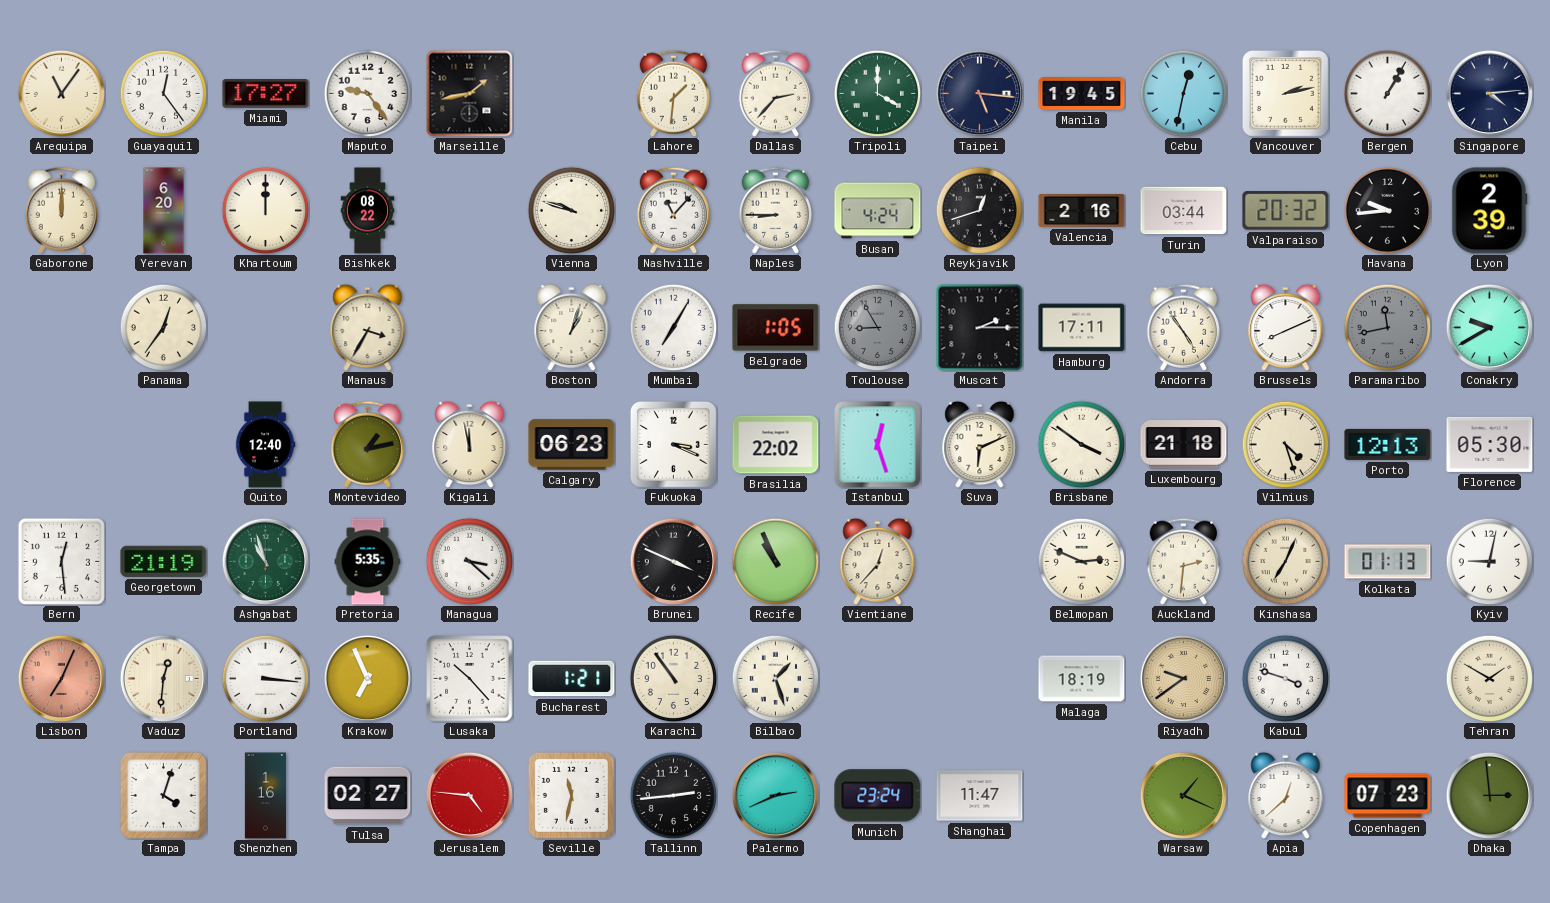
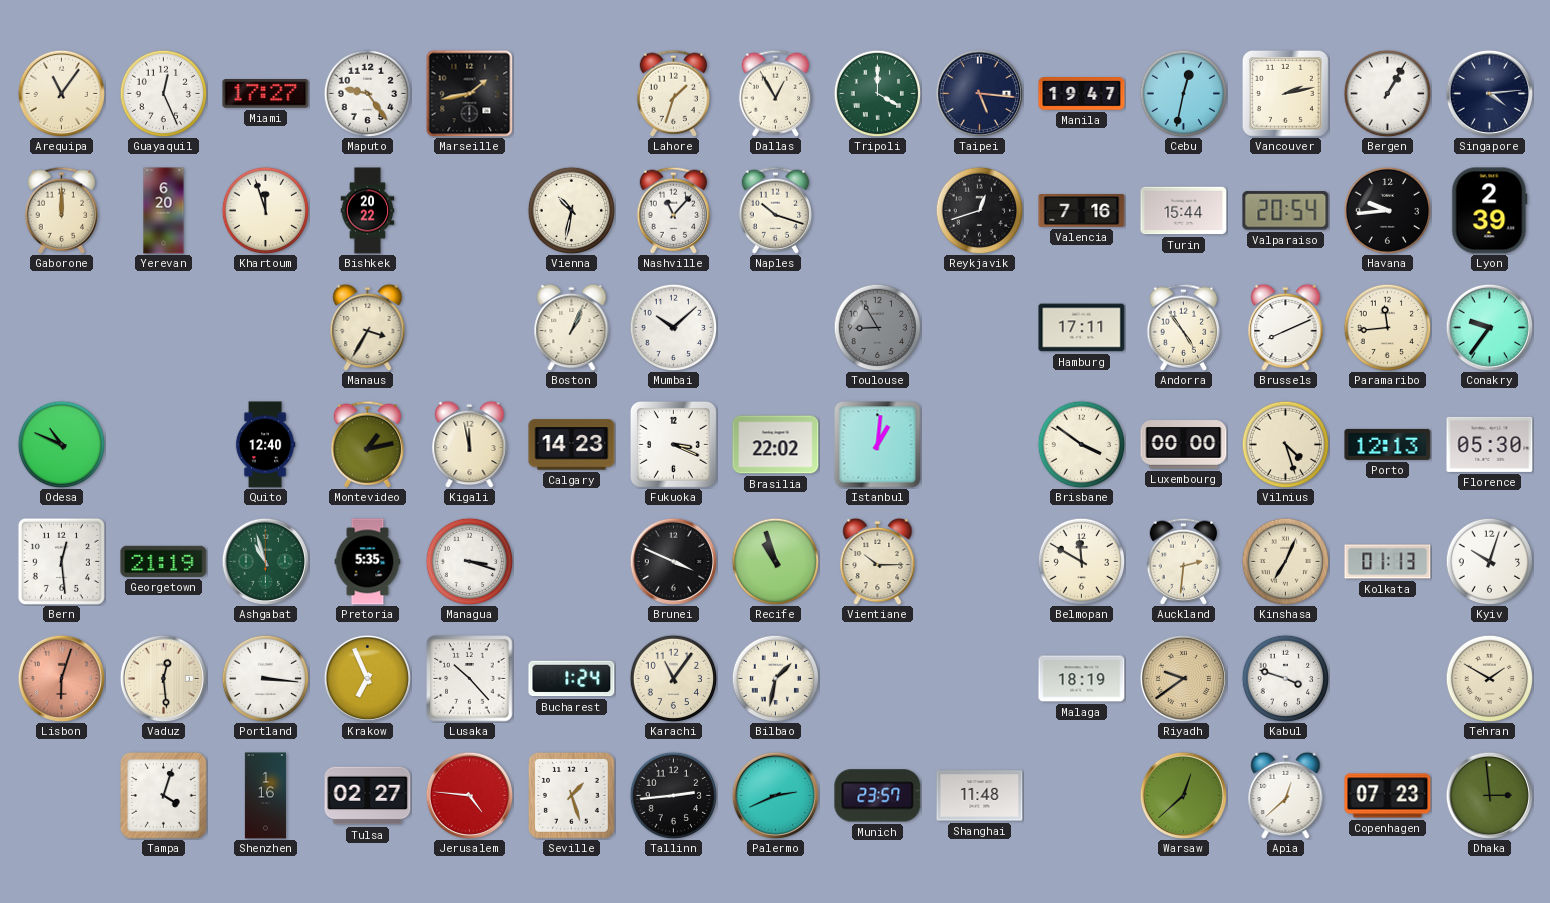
Guayaquil: 12:24 -> 12:26
Lahore: 1:31 -> 1:33
Dallas: 2:37 -> 12:55
Manila: 19:45 -> 19:47
Khartoum: 12:00 -> 11:57
Bishkek: 08:22 -> 20:22
Vienna: 9:48 -> 10:32
Naples: 8:45 -> 10:18
Busan: 4:24 -> none
Valencia: 2:16 -> 7:16
Turin: 03:44 -> 15:44
Valparaiso: 20:32 -> 20:54
Panama: 12:36 -> none
Boston: 1:03 -> 1:04
Mumbai: 7:05 -> 10:08
Belgrade: 1:05 -> none
Muscat: 2:15 -> none
Paramaribo: 11:43 -> 11:44
Paramaribo dial: grey -> cream
Conakry: 9:40 -> 9:36
Odesa: none -> 10:49
Calgary: 06:23 -> 14:23
Istanbul: 12:27 -> 1:01
Suva: 6:11 -> none
Luxembourg: 21:18 -> 00:00
Managua: 3:22 -> 3:18
Recife: 10:56 -> 10:57
Vientiane: 12:37 -> 10:15
Belmopan: 2:49 -> 11:50
Kyiv: 9:02 -> 10:03
Lisbon: 7:04 -> 6:03
Vaduz: 12:31 -> 12:29
Bucharest: 1:21 -> 1:24
Karachi: 10:54 -> 11:06
Bilbao: 1:27 -> 1:32
Seville: 11:32 -> 1:27
Munich: 23:24 -> 23:57
Shanghai: 11:47 -> 11:48
Warsaw: 1:19 -> 12:38
